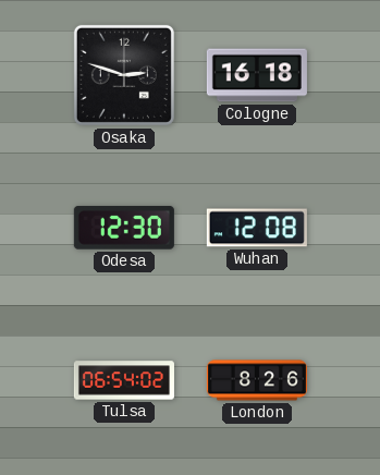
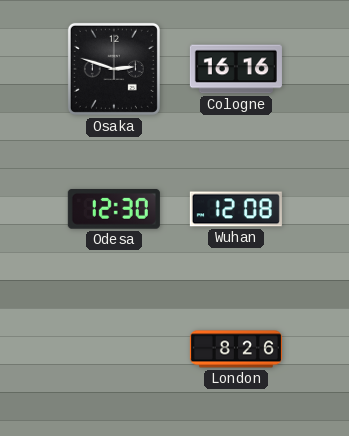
Cologne: 16:18 -> 16:16
Tulsa: 06:54 -> none
